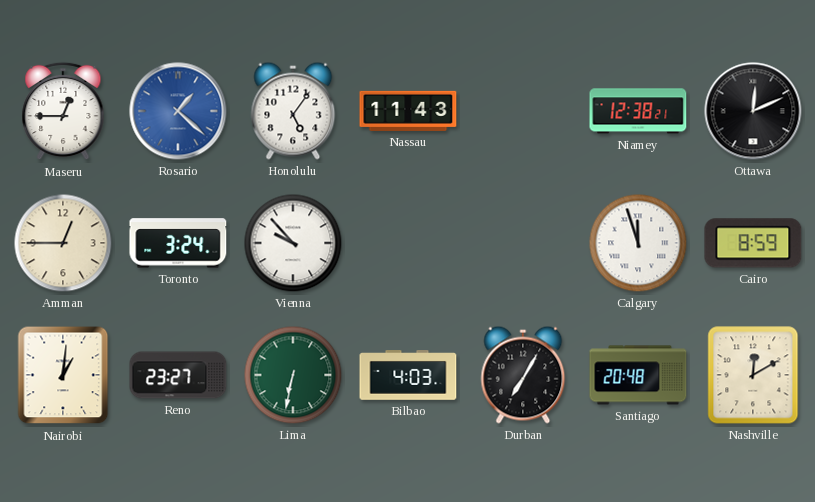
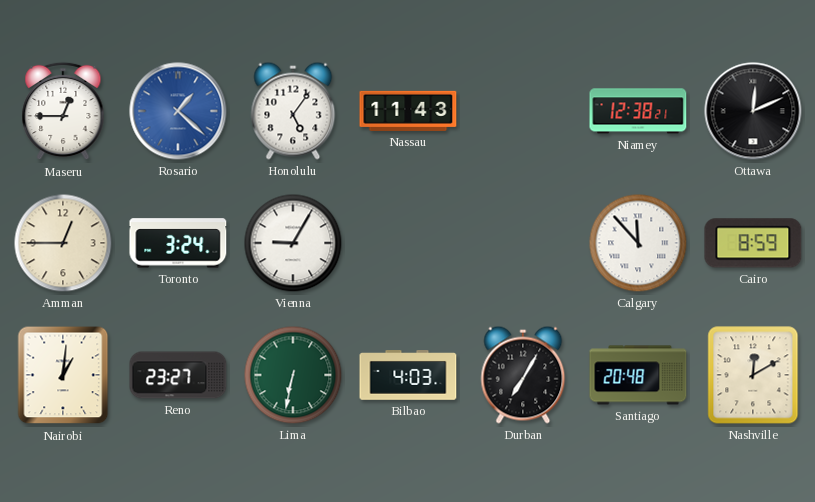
Vienna: 9:53 -> 9:05
Calgary: 11:57 -> 11:53
